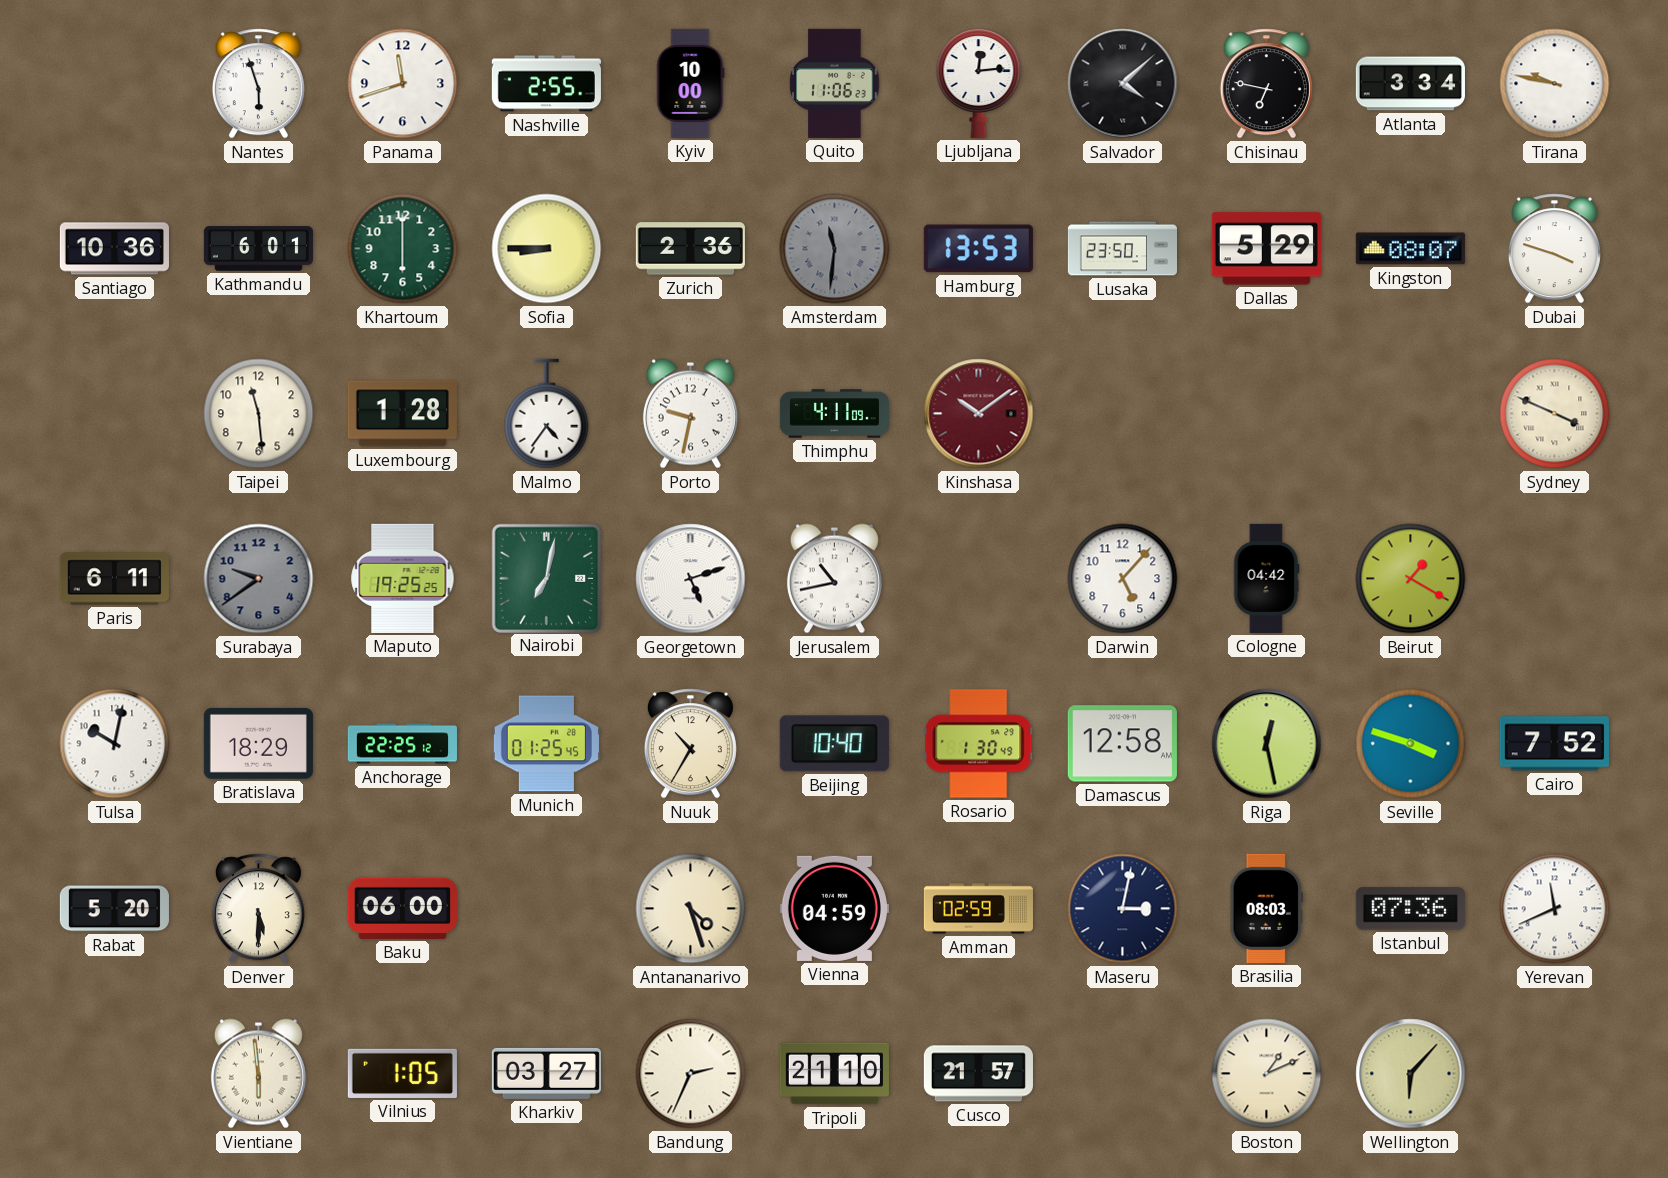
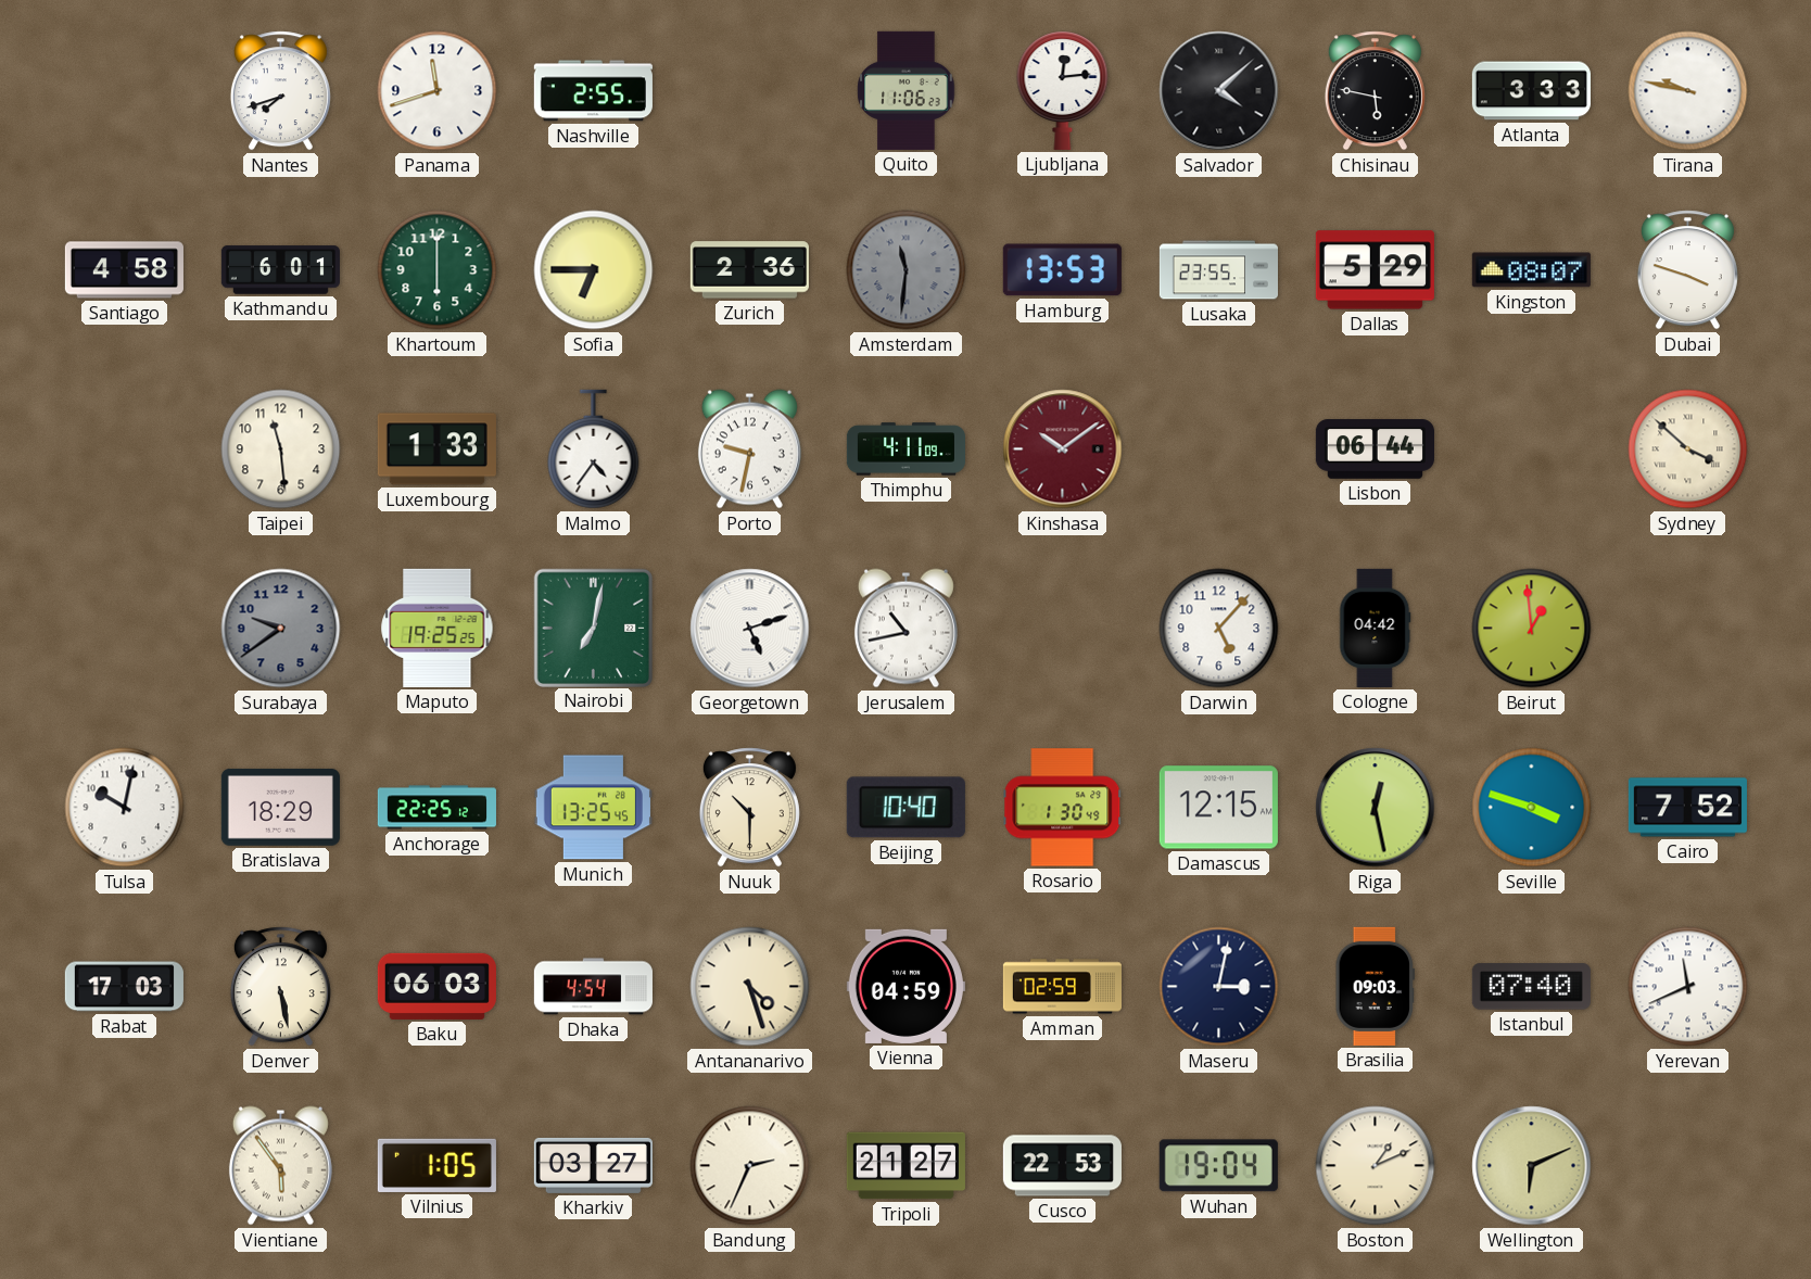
Nantes: 5:57 -> 7:42
Kyiv: 10:00 -> none
Chisinau: 6:47 -> 5:47
Atlanta: 3:34 -> 3:33
Santiago: 10:36 -> 4:58
Sofia: 8:45 -> 6:45
Lusaka: 23:50 -> 23:55
Luxembourg: 1:28 -> 1:33
Lisbon: none -> 06:44
Sydney: 3:49 -> 3:52
Paris: 6:11 -> none
Beirut: 1:20 -> 12:59
Munich: 01:25 -> 13:25
Nuuk: 10:35 -> 10:30
Damascus: 12:58 -> 12:15
Rabat: 5:20 -> 17:03
Denver: 5:30 -> 5:28
Baku: 06:00 -> 06:03
Dhaka: none -> 4:54
Brasilia: 08:03 -> 09:03
Istanbul: 07:36 -> 07:40
Vientiane: 5:59 -> 5:54
Tripoli: 21:10 -> 21:27
Cusco: 21:57 -> 22:53
Wuhan: none -> 19:04
Wellington: 6:07 -> 6:11
